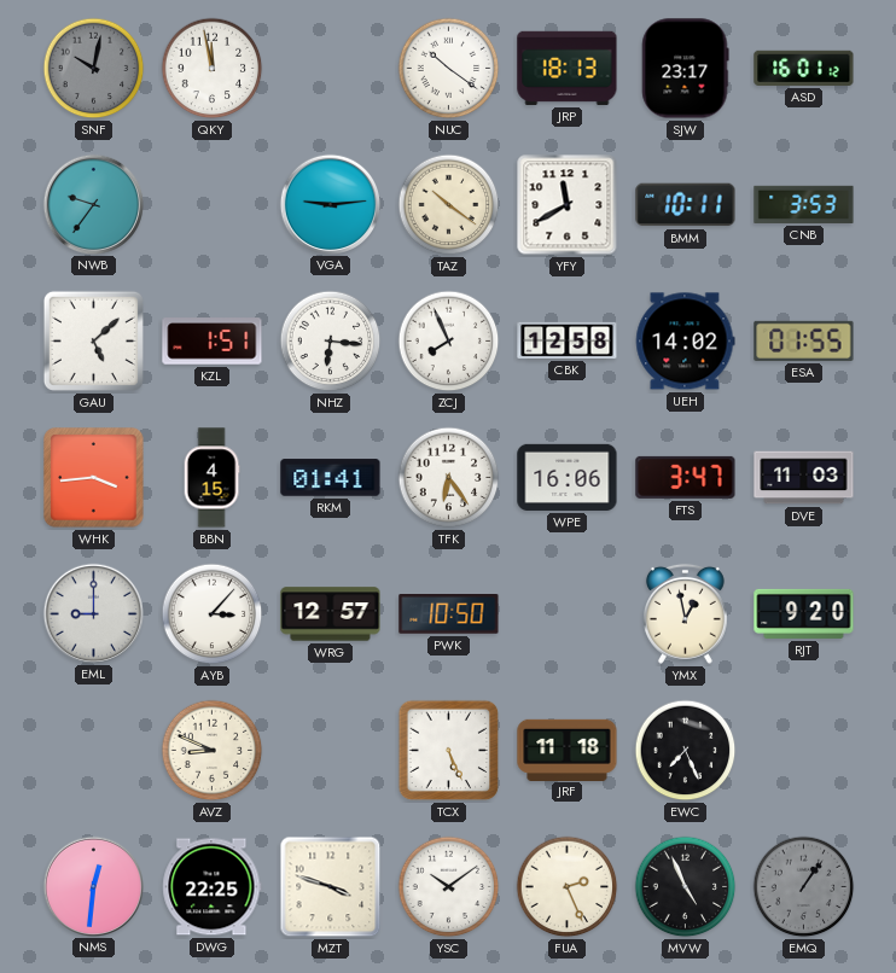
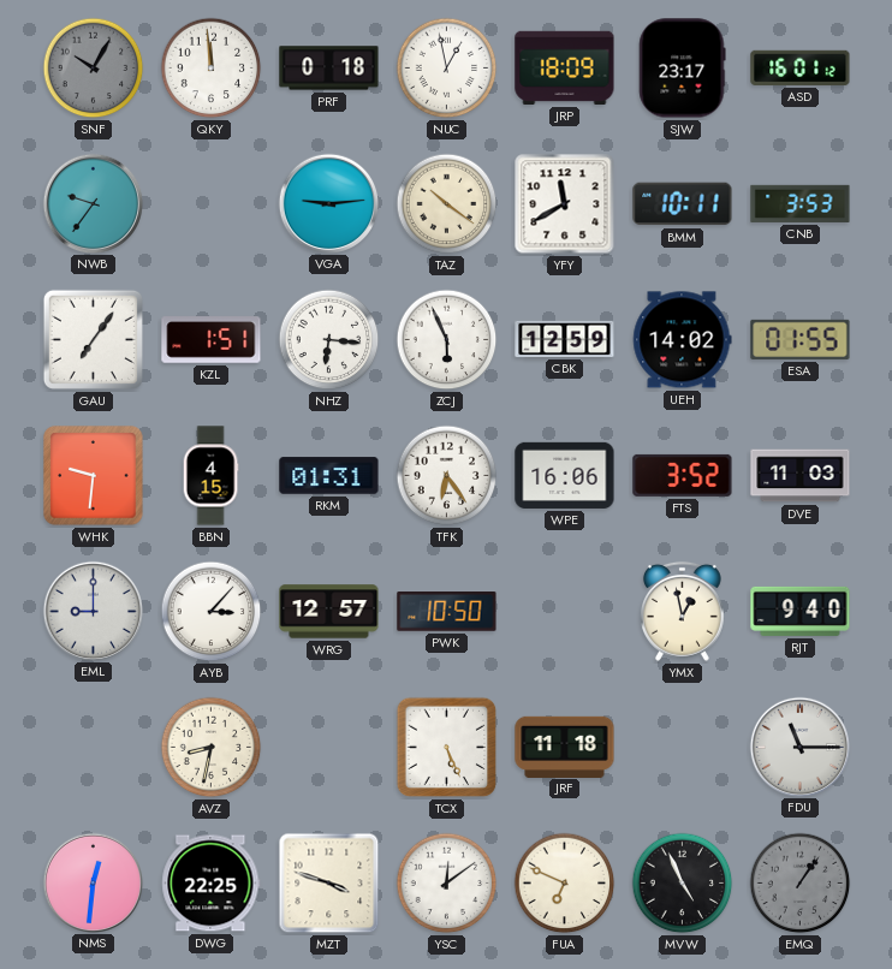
SNF: 10:02 -> 10:05
QKY: 11:58 -> 11:59
PRF: none -> 0:18
NUC: 10:21 -> 12:58
JRP: 18:13 -> 18:09
GAU: 5:08 -> 7:06
ZCJ: 7:56 -> 5:56
CBK: 12:58 -> 12:59
WHK: 3:44 -> 9:31
RKM: 01:41 -> 01:31
FTS: 3:47 -> 3:52
RJT: 9:20 -> 9:40
AVZ: 8:49 -> 8:32
EWC: 7:26 -> none
FDU: none -> 11:15
YSC: 10:09 -> 12:09
FUA: 2:26 -> 6:49
